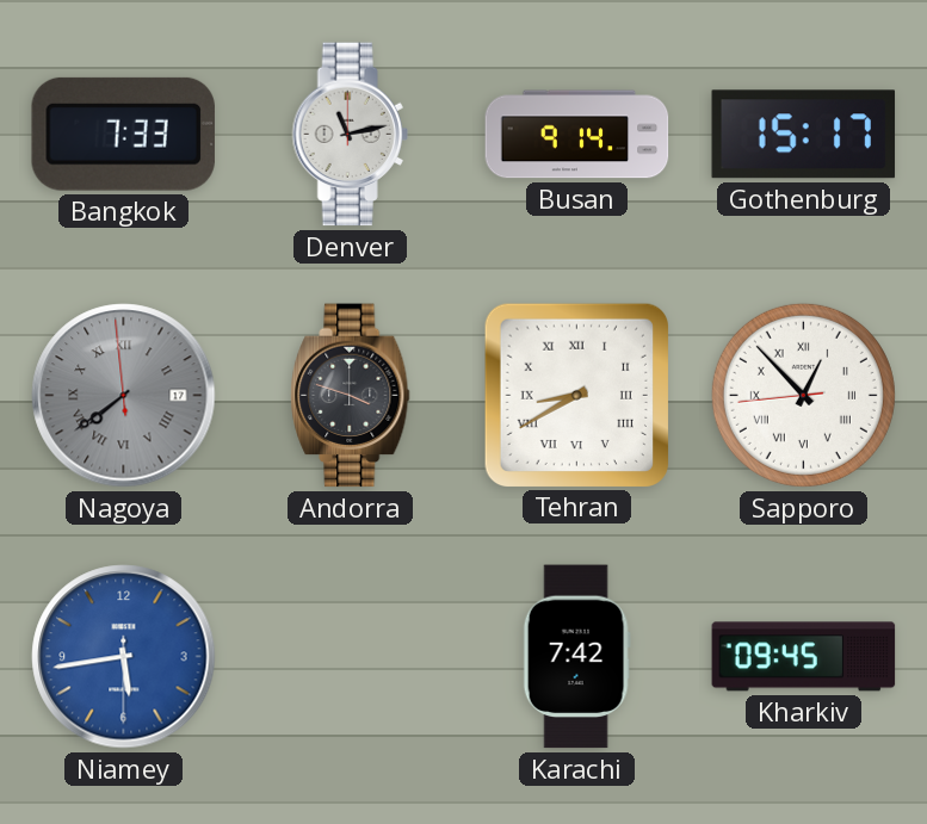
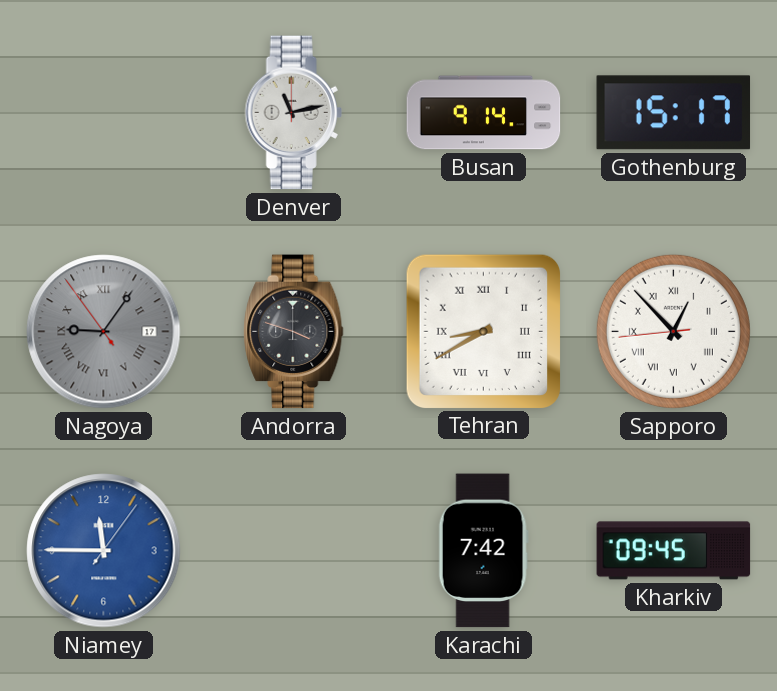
Bangkok: 7:33 -> none
Nagoya: 7:38 -> 9:05
Niamey: 5:43 -> 11:45
